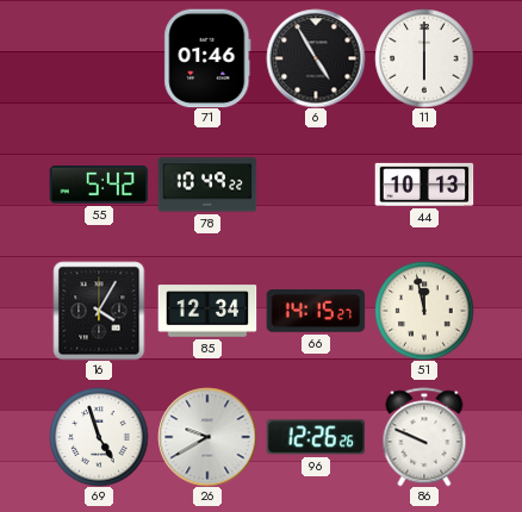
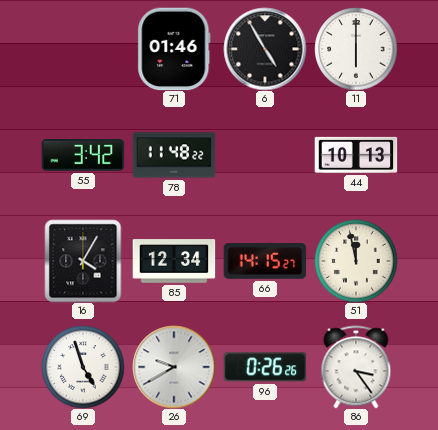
55: 5:42 -> 3:42
78: 10:49 -> 11:48
96: 12:26 -> 0:26
86: 9:49 -> 3:24
